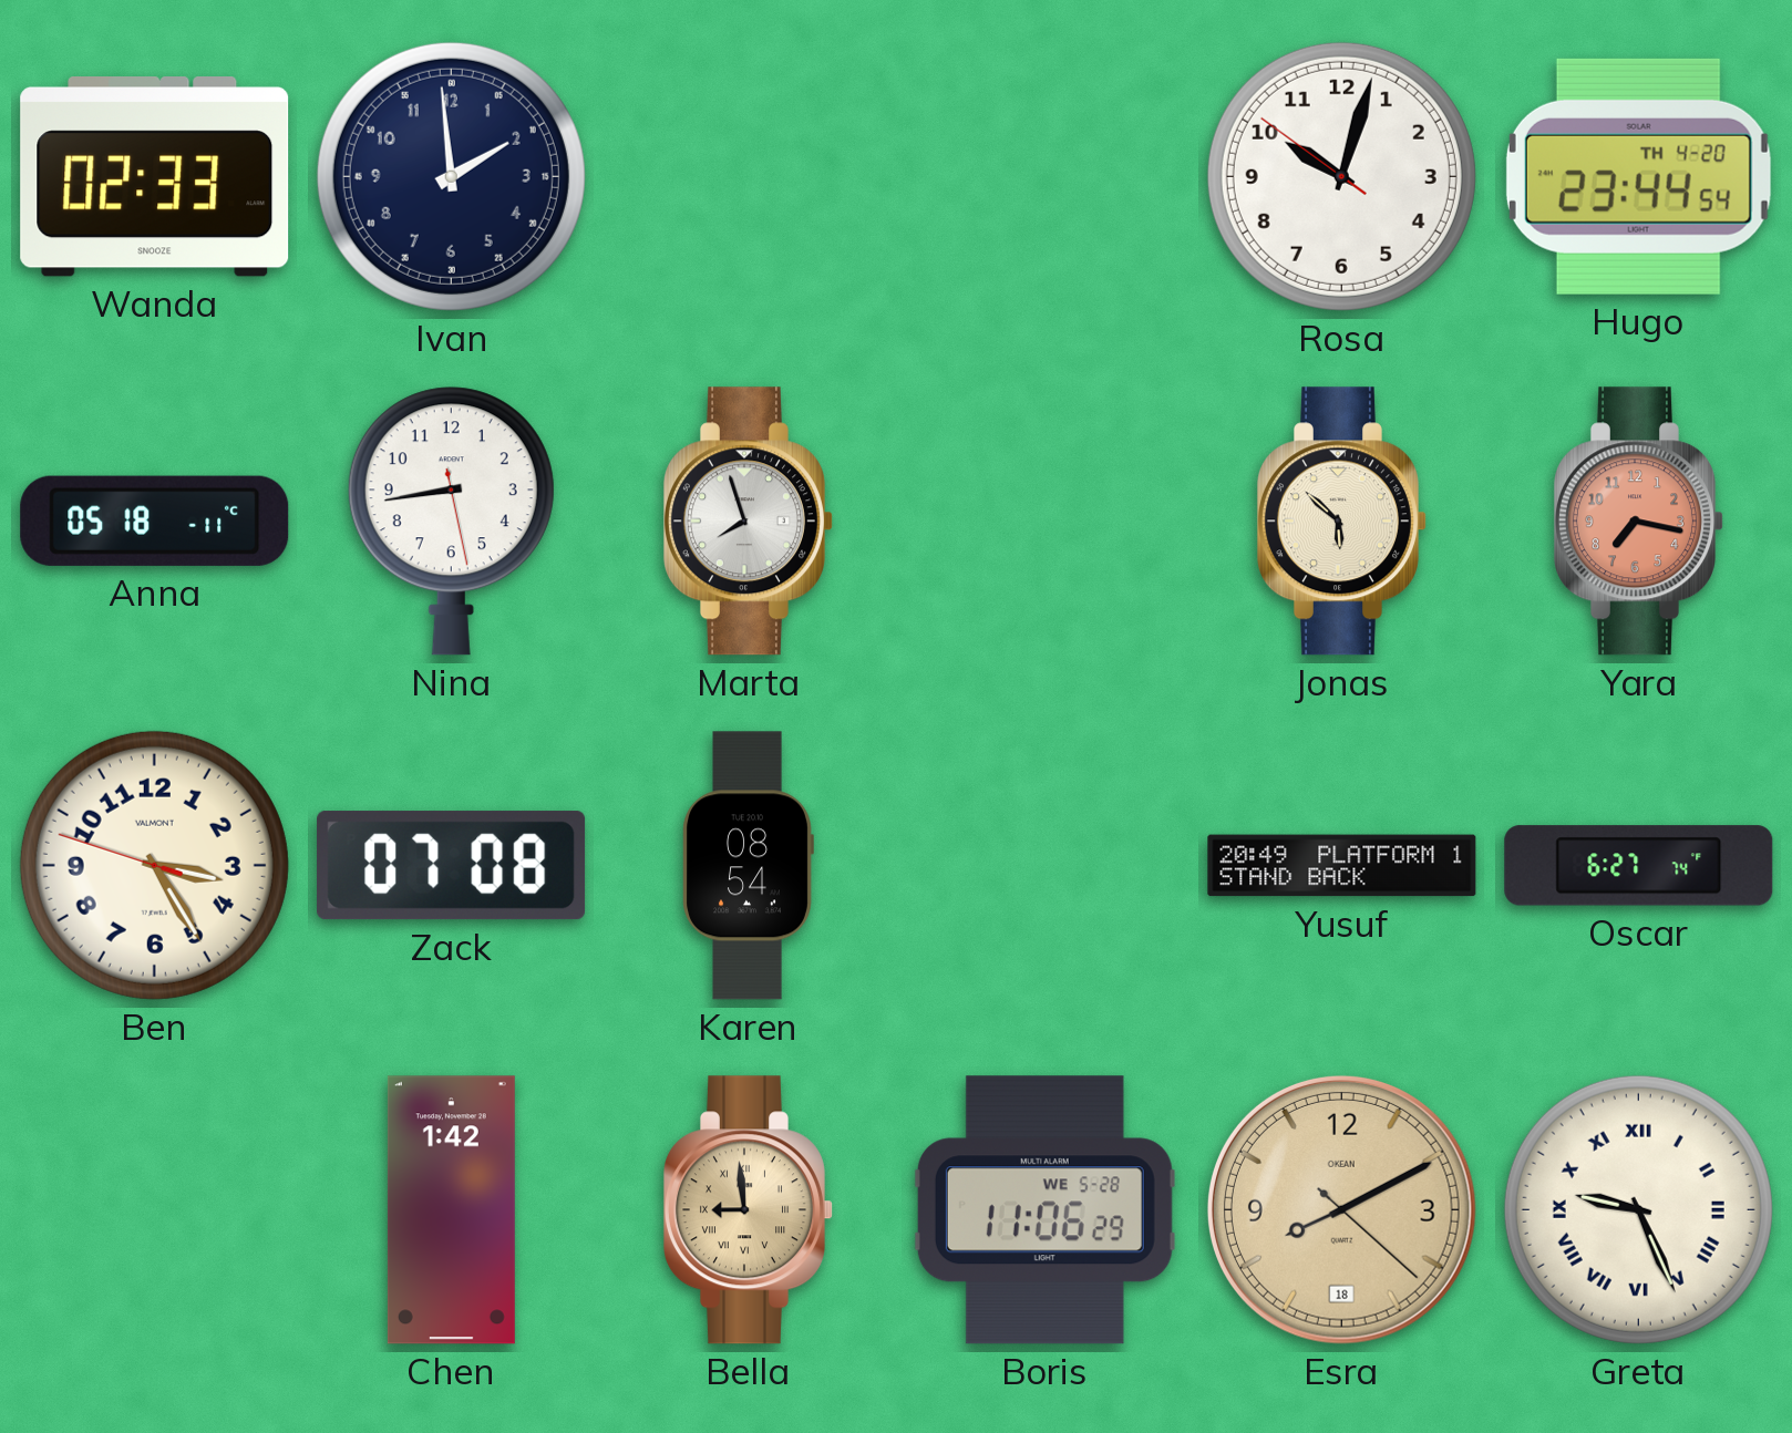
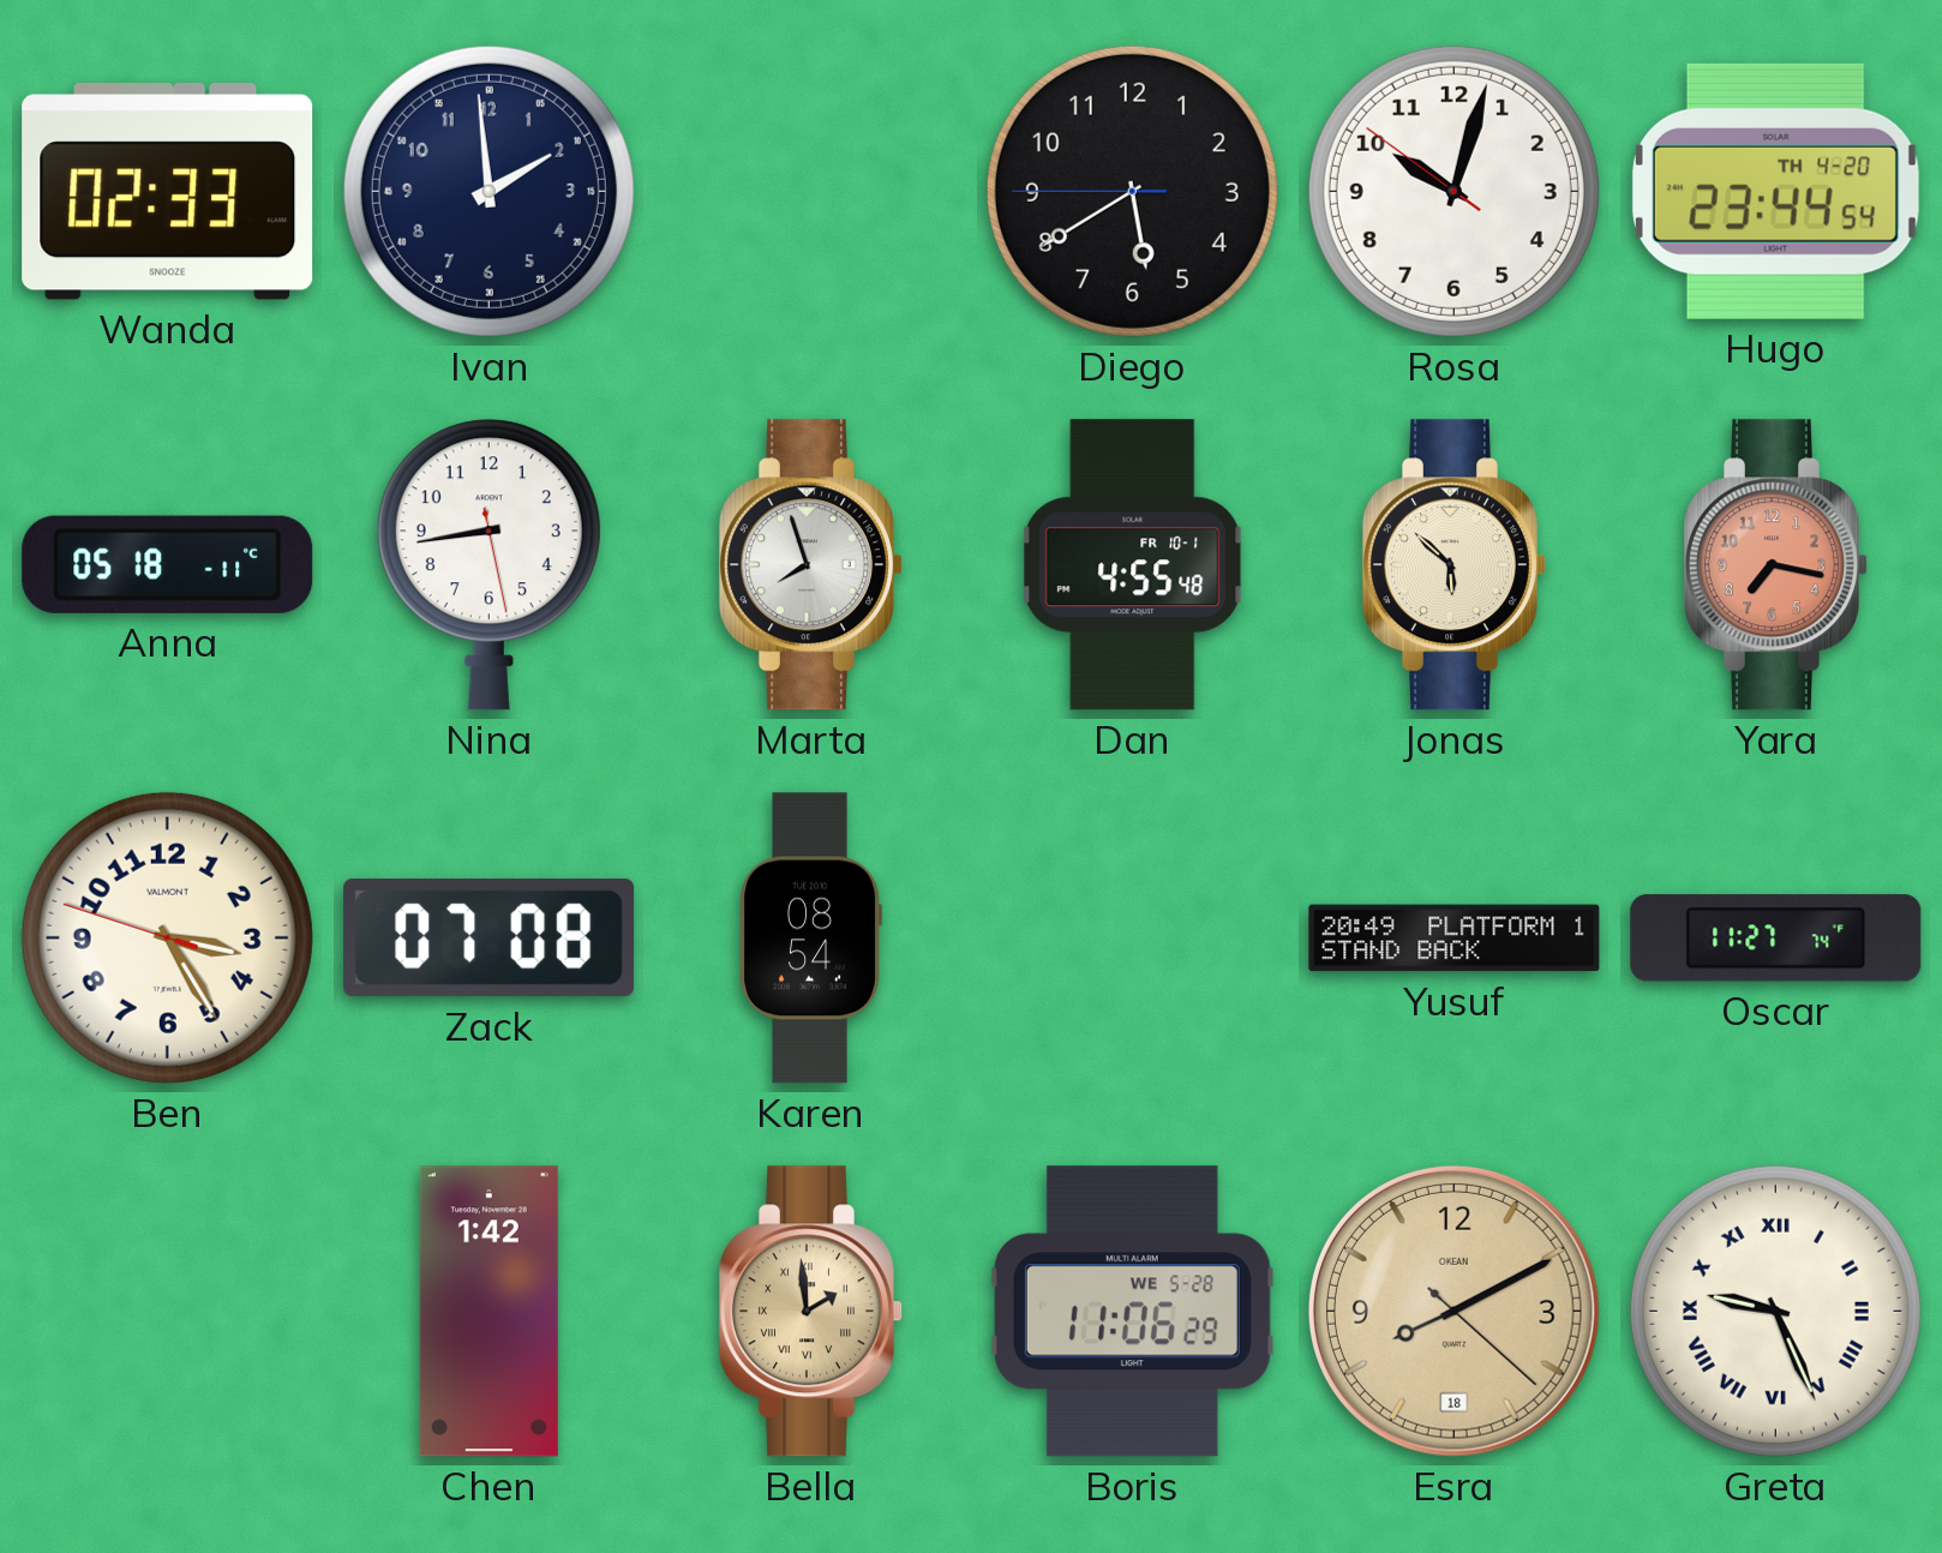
Diego: none -> 5:39
Dan: none -> 4:55
Oscar: 6:27 -> 11:27
Bella: 8:59 -> 1:59
